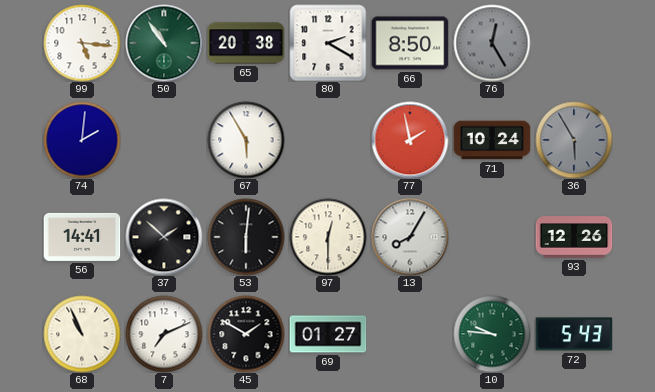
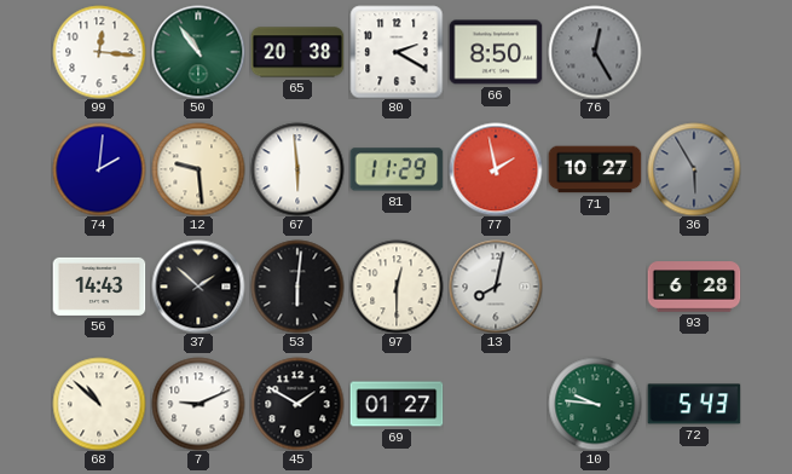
99: 5:16 -> 12:16
12: none -> 9:29
67: 5:55 -> 5:59
81: none -> 11:29
71: 10:24 -> 10:27
56: 14:41 -> 14:43
13: 8:05 -> 8:02
93: 12:26 -> 6:28
68: 10:56 -> 10:52
7: 7:11 -> 9:11
